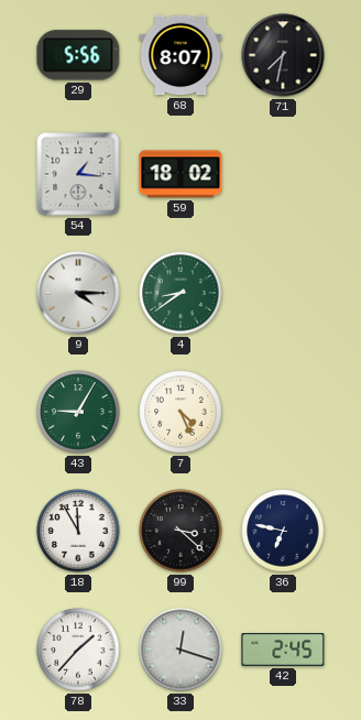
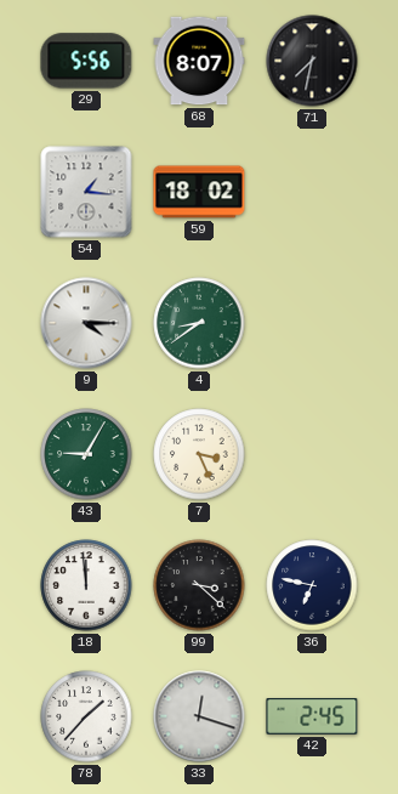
7: 4:26 -> 3:26
18: 11:55 -> 11:59
